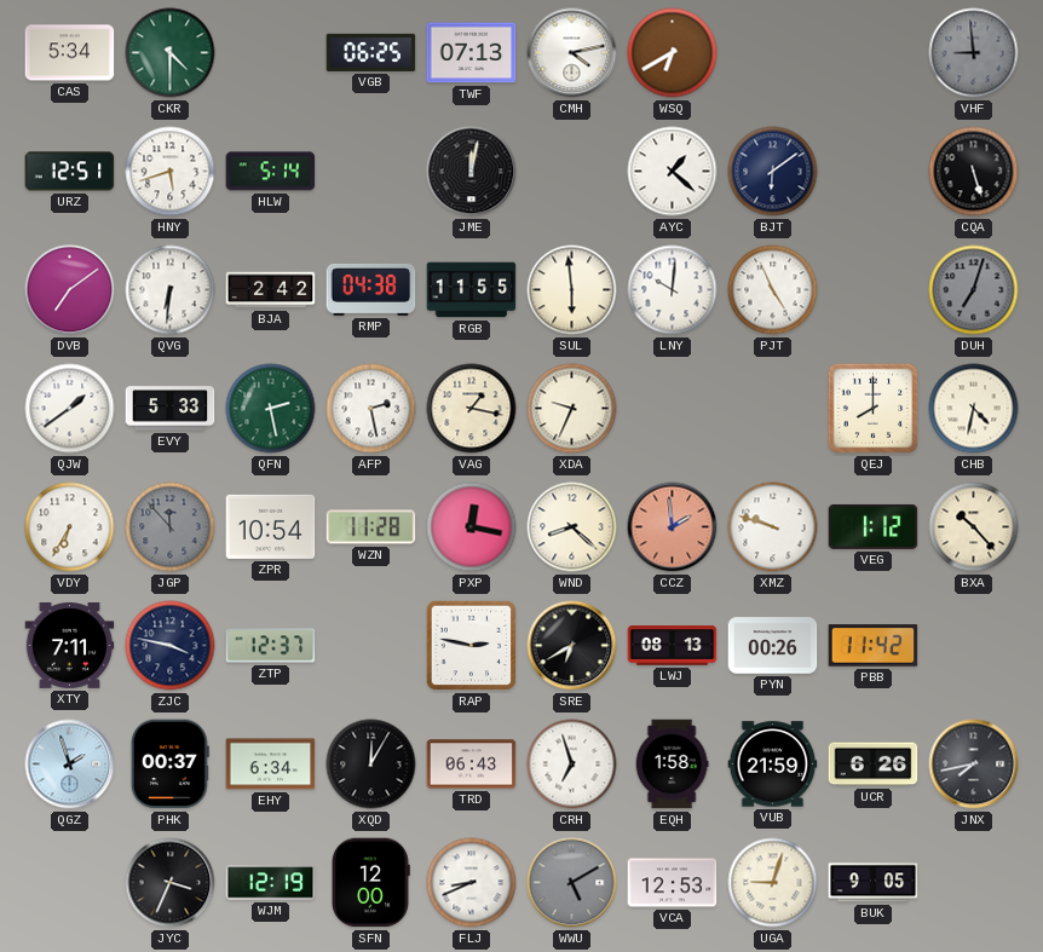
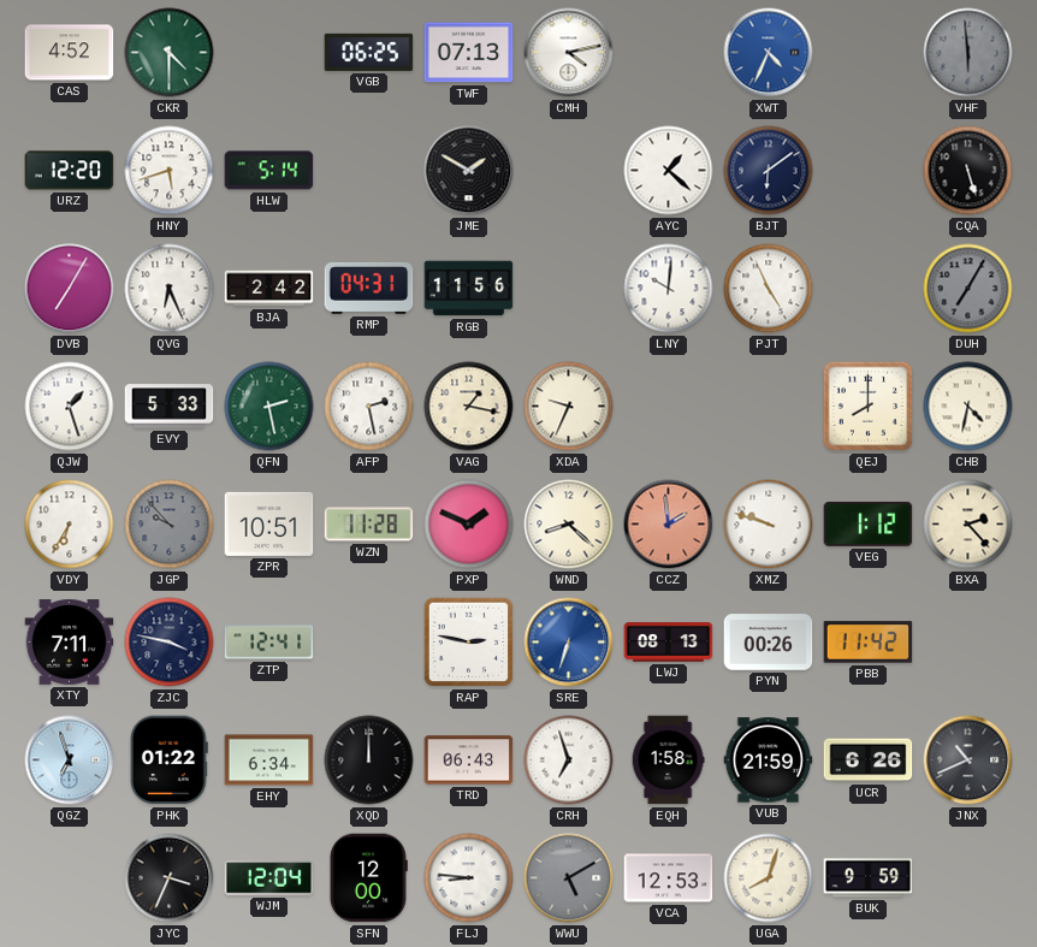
CAS: 5:34 -> 4:52
WSQ: 6:40 -> none
XWT: none -> 4:34
VHF: 8:59 -> 5:59
URZ: 12:51 -> 12:20
JME: 12:02 -> 1:50
DVB: 7:09 -> 7:05
QVG: 6:31 -> 6:26
RMP: 04:38 -> 04:31
RGB: 11:55 -> 11:56
SUL: 5:59 -> none
DUH: 7:03 -> 7:05
QJW: 1:39 -> 1:27
JGP: 11:53 -> 9:53
ZPR: 10:54 -> 10:51
PXP: 12:17 -> 1:49
BXA: 10:23 -> 2:23
ZTP: 12:37 -> 12:41
SRE: 6:40 -> 6:33
SRE dial: black -> blue
QGZ: 1:57 -> 6:57
PHK: 00:37 -> 01:22
XQD: 12:05 -> 12:00
JNX: 7:43 -> 10:41
WJM: 12:19 -> 12:04
FLJ: 8:41 -> 8:46
UGA: 9:03 -> 8:03
BUK: 9:05 -> 9:59
